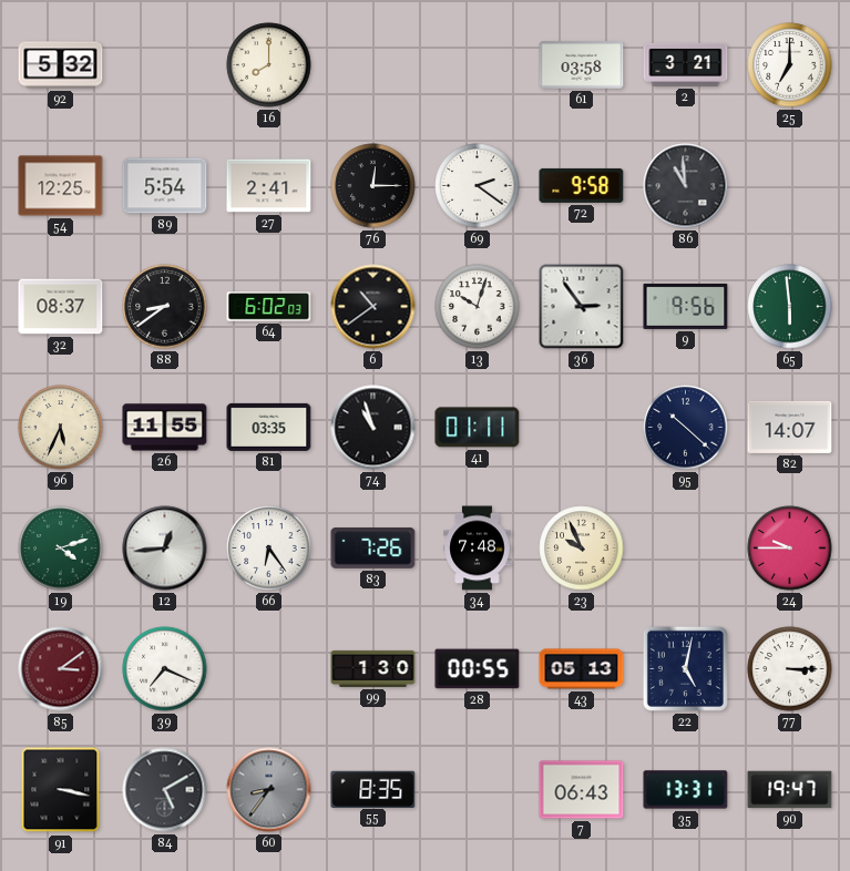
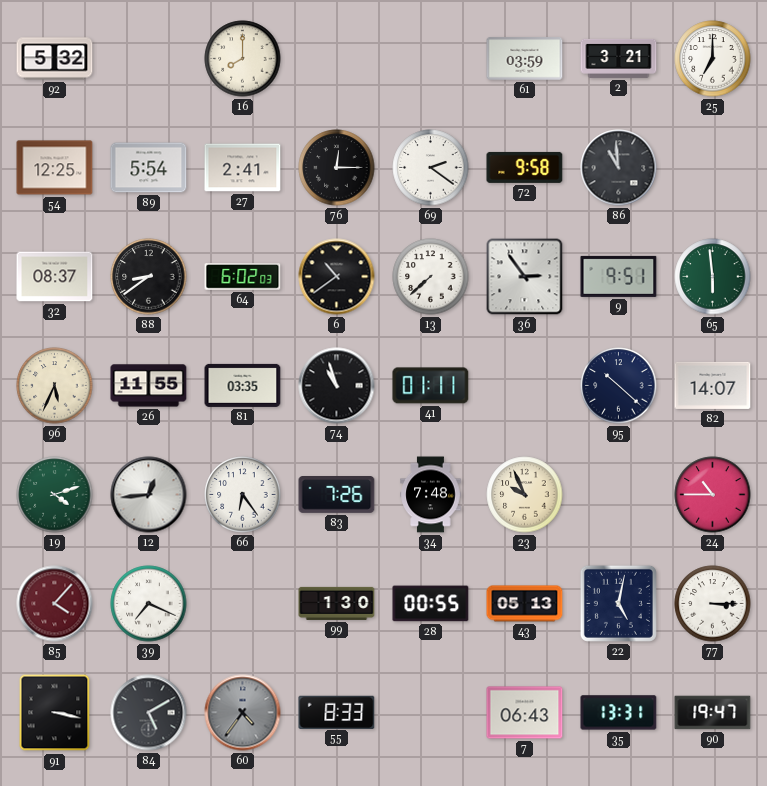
61: 03:58 -> 03:59
13: 10:03 -> 7:38
9: 9:56 -> 9:51
24: 9:45 -> 10:45
85: 3:09 -> 4:07
60: 8:36 -> 4:36
55: 8:35 -> 8:33
